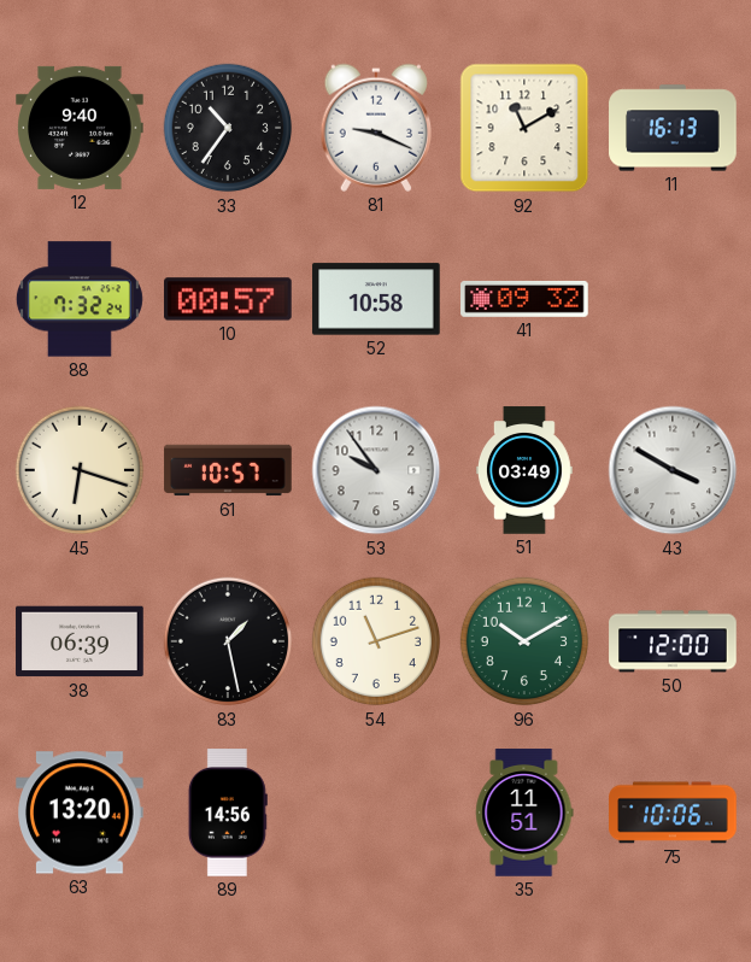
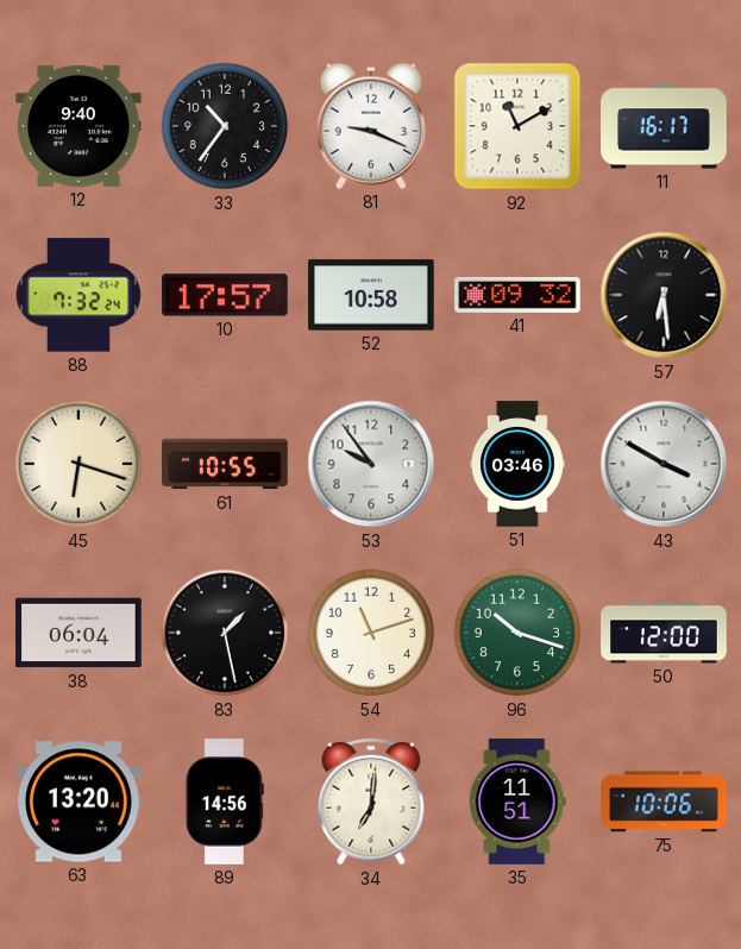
11: 16:13 -> 16:17
10: 00:57 -> 17:57
57: none -> 6:29
61: 10:57 -> 10:55
51: 03:49 -> 03:46
38: 06:39 -> 06:04
96: 10:10 -> 10:18
34: none -> 7:01
